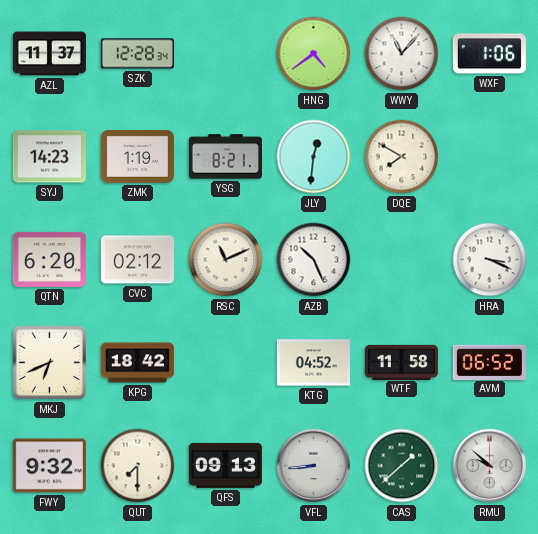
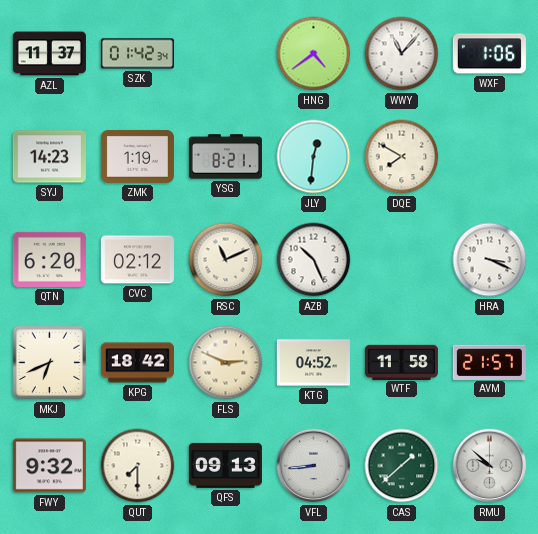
SZK: 12:28 -> 01:42
FLS: none -> 2:49
AVM: 06:52 -> 21:57
